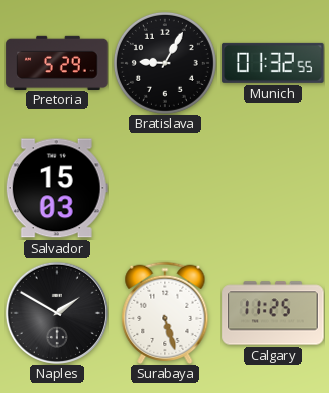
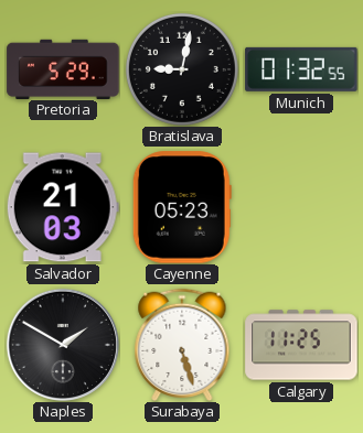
Bratislava: 9:05 -> 9:02
Salvador: 15:03 -> 21:03
Cayenne: none -> 05:23
